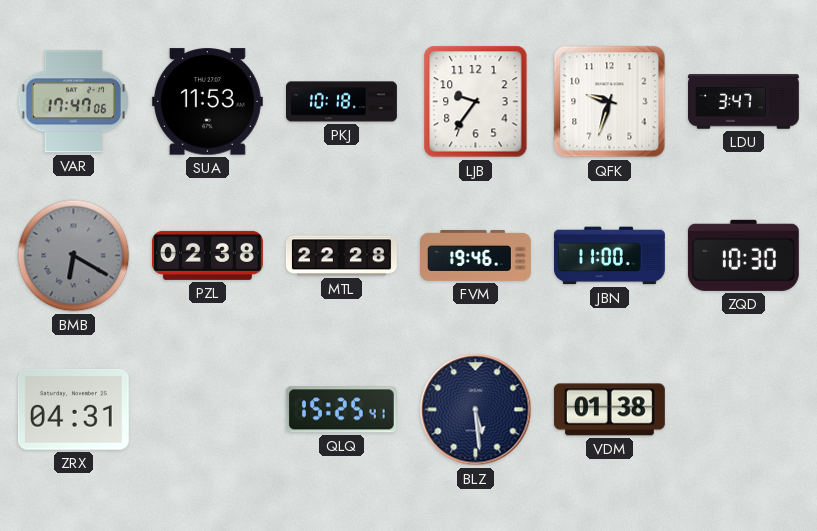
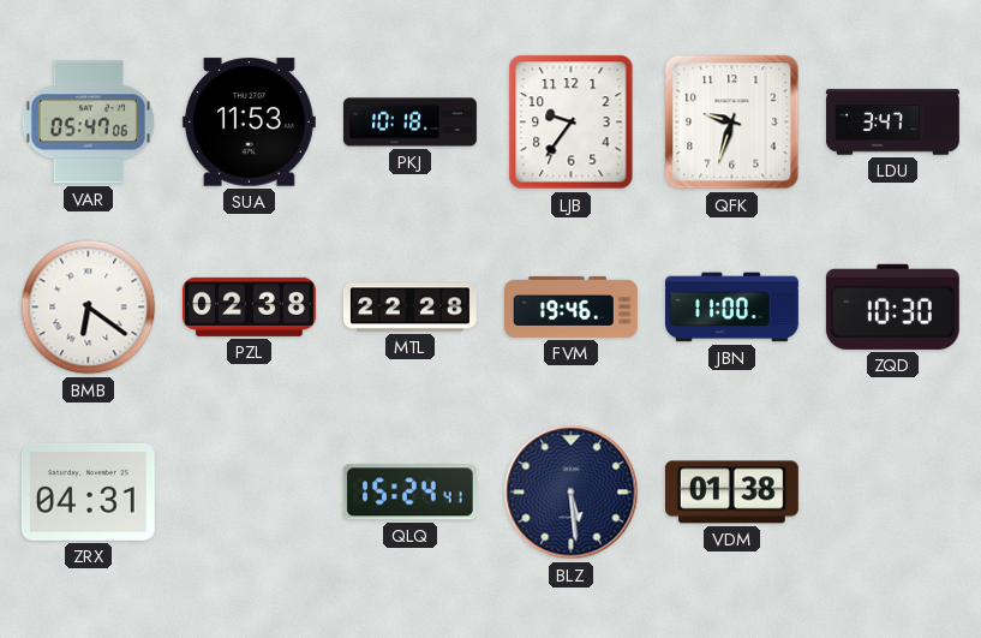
VAR: 17:47 -> 05:47
BMB: 6:20 -> 6:21
BMB dial: grey -> white
QLQ: 15:25 -> 15:24
